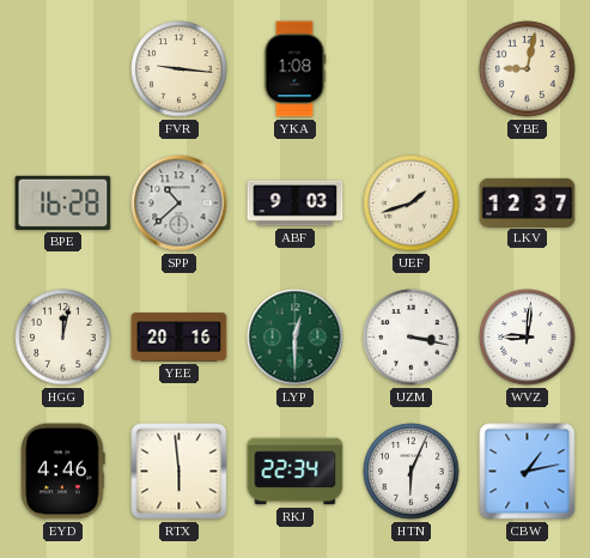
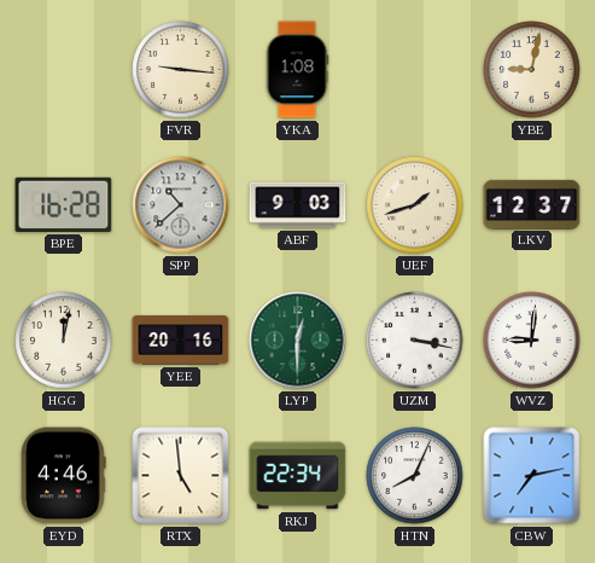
RTX: 5:59 -> 4:59
HTN: 6:04 -> 8:04
CBW: 1:13 -> 7:13
